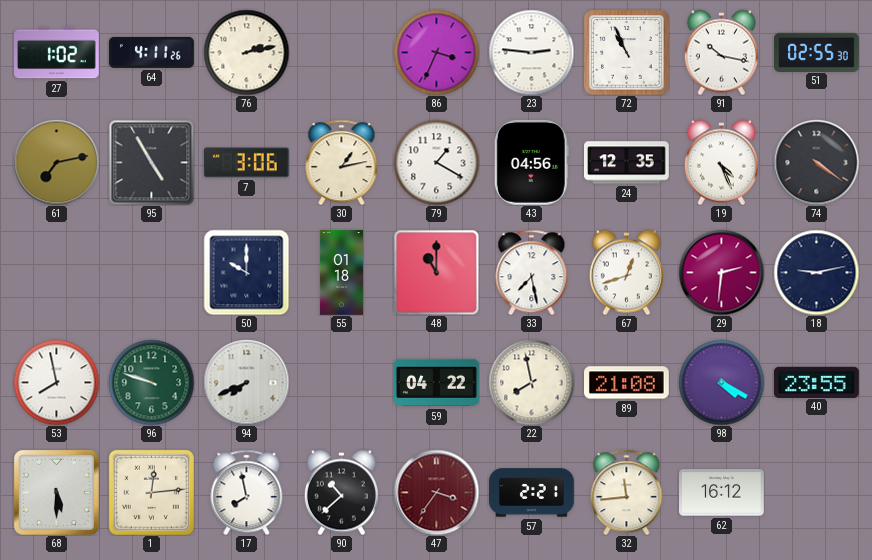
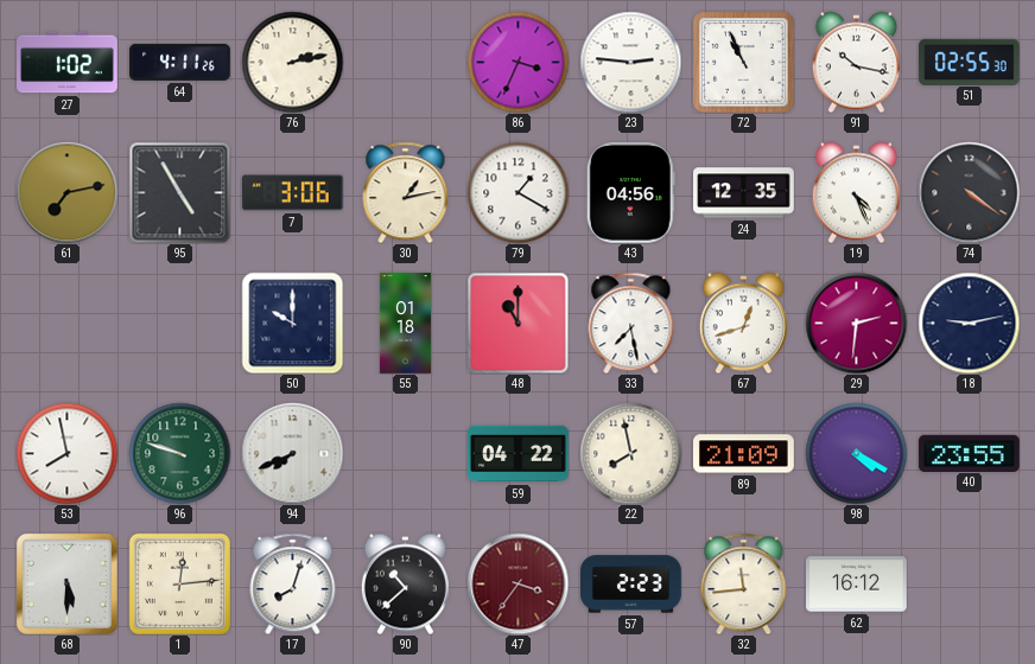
89: 21:08 -> 21:09
17: 7:58 -> 8:03
57: 2:21 -> 2:23
